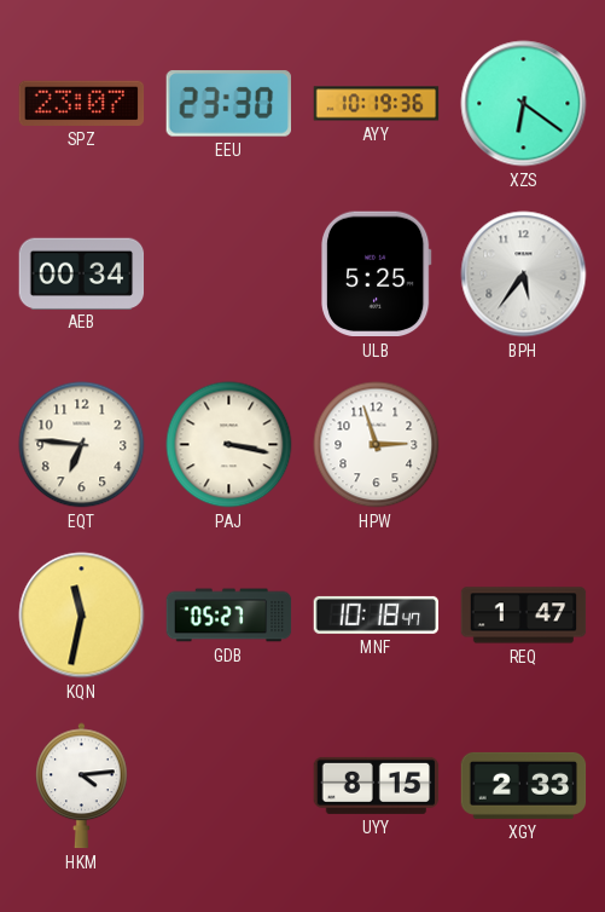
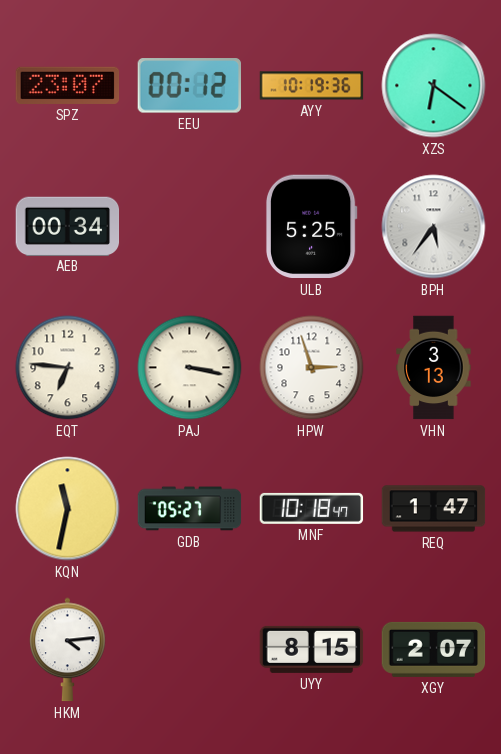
EEU: 23:30 -> 00:12
VHN: none -> 3:13
XGY: 2:33 -> 2:07
